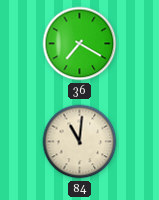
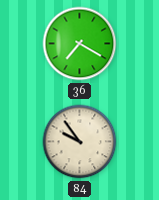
84: 11:01 -> 9:54
